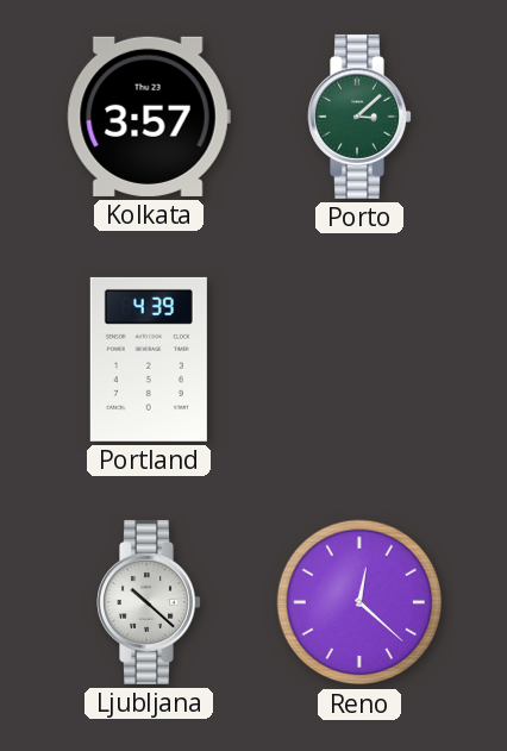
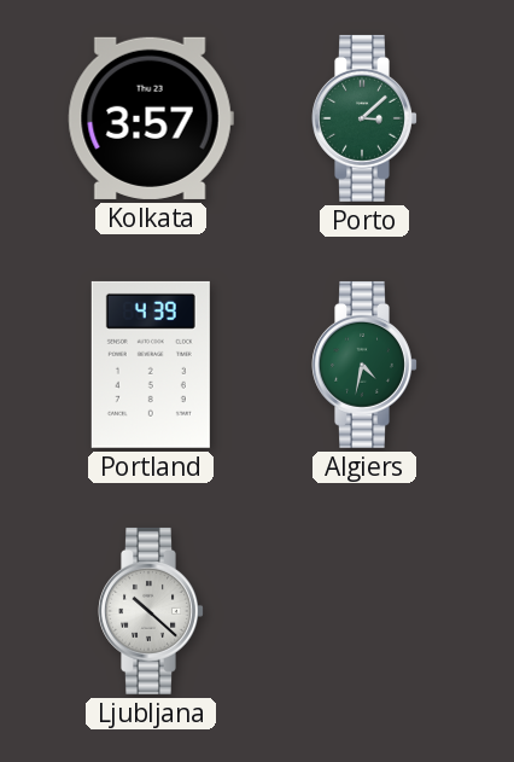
Algiers: none -> 4:32
Reno: 12:22 -> none
